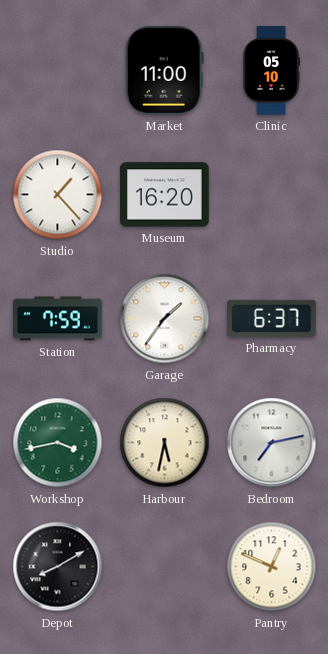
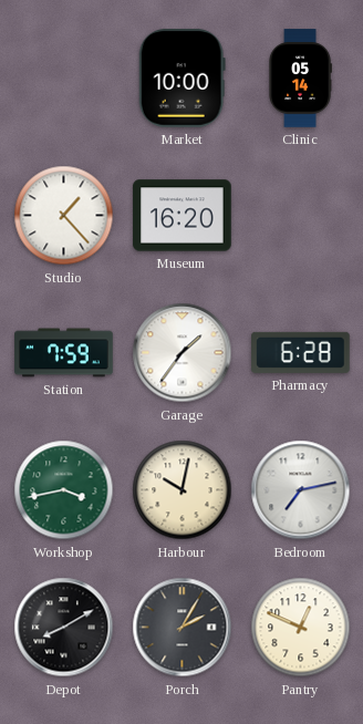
Market: 11:00 -> 10:00
Clinic: 05:10 -> 05:14
Pharmacy: 6:37 -> 6:28
Harbour: 5:32 -> 10:02
Porch: none -> 2:05
